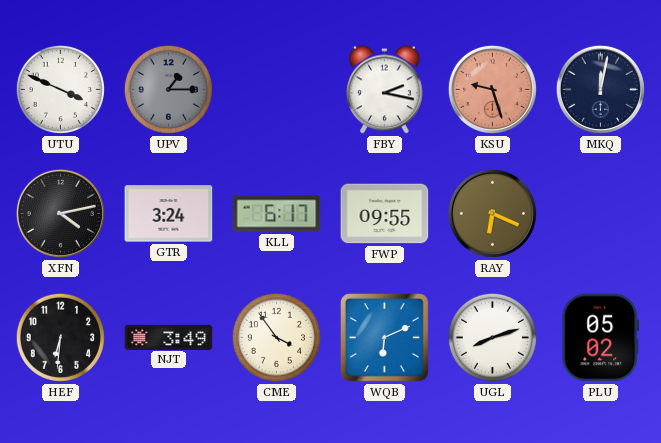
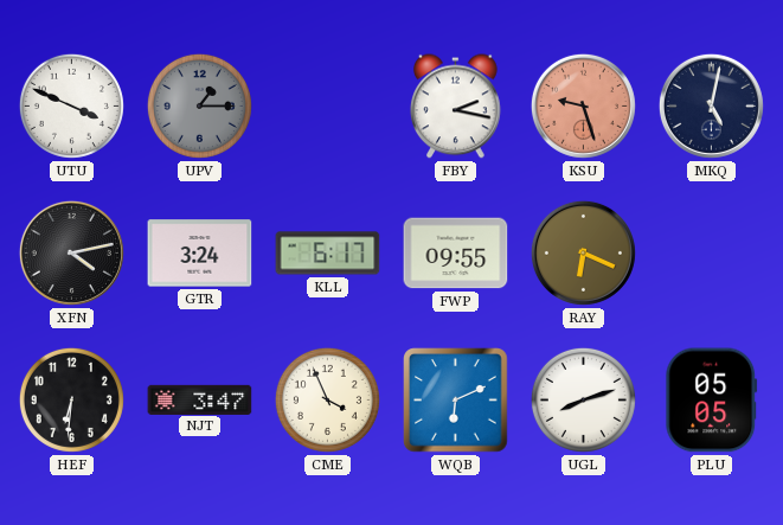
MKQ: 12:02 -> 5:02
NJT: 3:49 -> 3:47
CME: 3:54 -> 3:56
PLU: 05:02 -> 05:05
